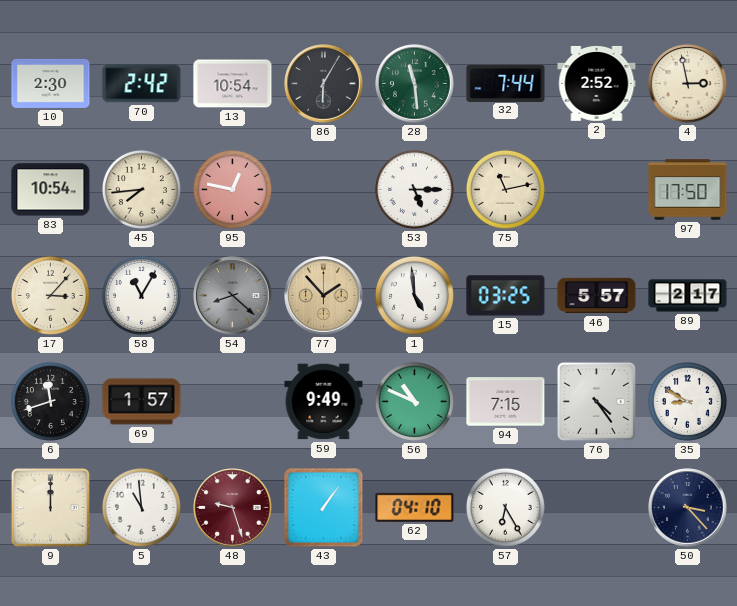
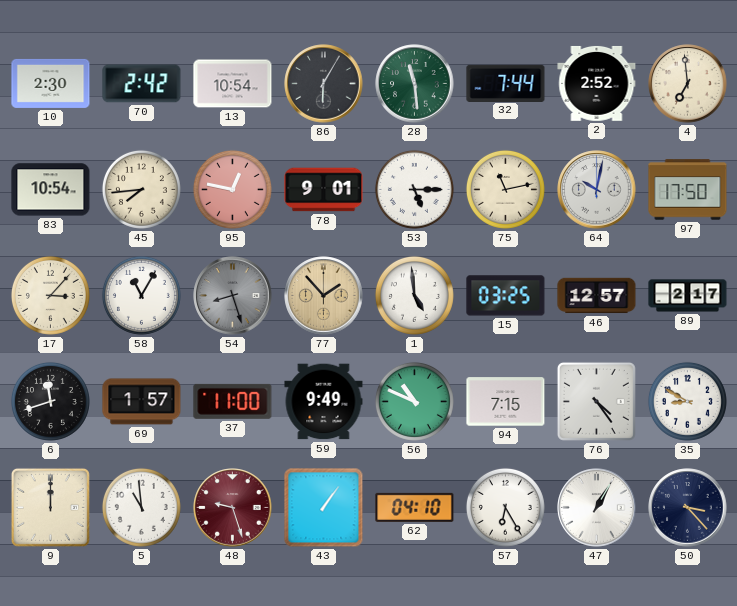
4: 2:58 -> 6:59
78: none -> 9:01
64: none -> 10:02
54: 8:22 -> 8:27
46: 5:57 -> 12:57
37: none -> 11:00
47: none -> 1:05
